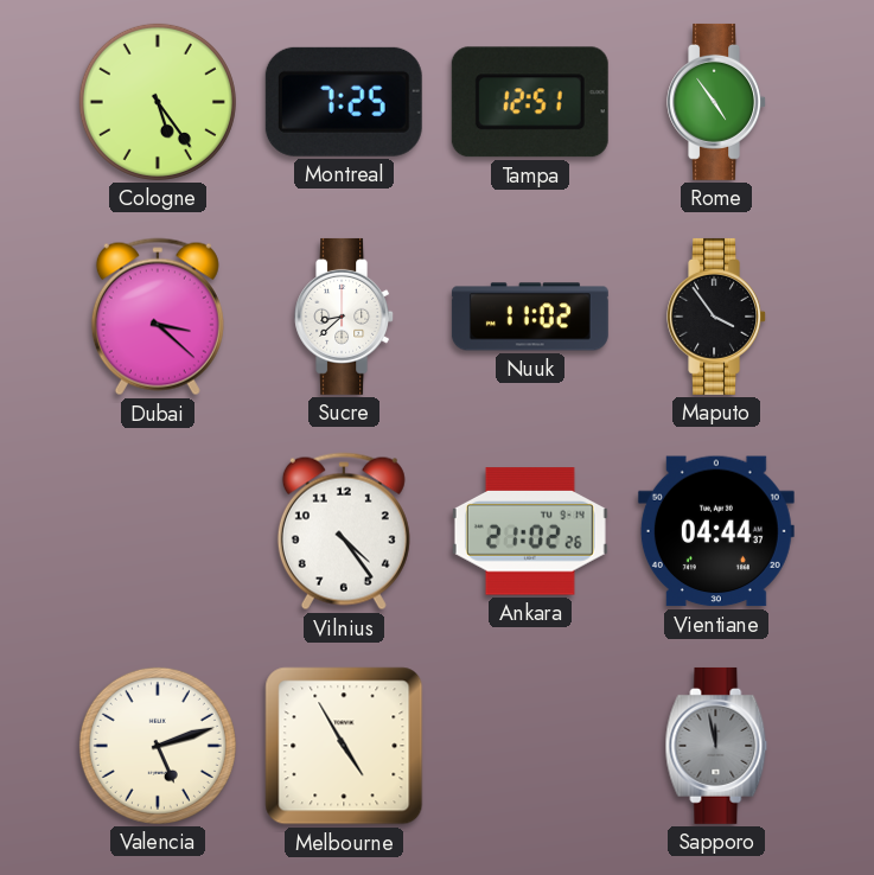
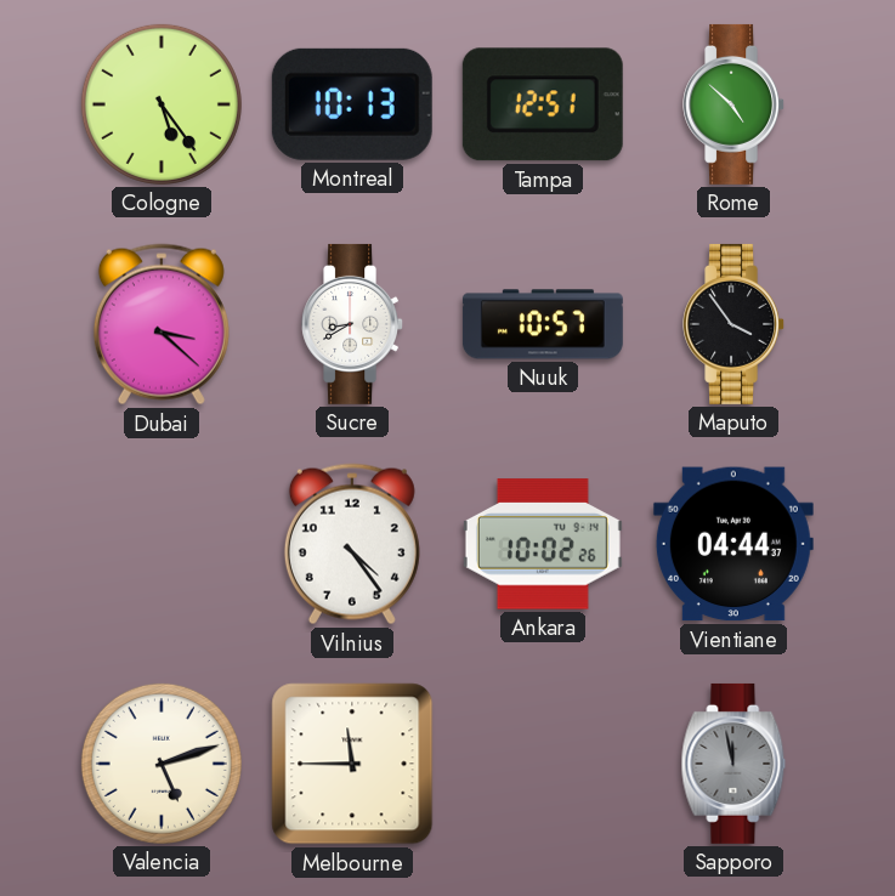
Montreal: 7:25 -> 10:13
Rome: 4:54 -> 4:52
Sucre: 8:38 -> 8:40
Nuuk: 11:02 -> 10:57
Ankara: 21:02 -> 10:02
Melbourne: 4:55 -> 11:45
